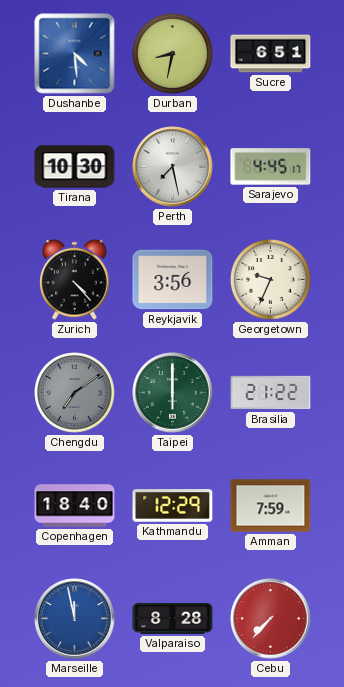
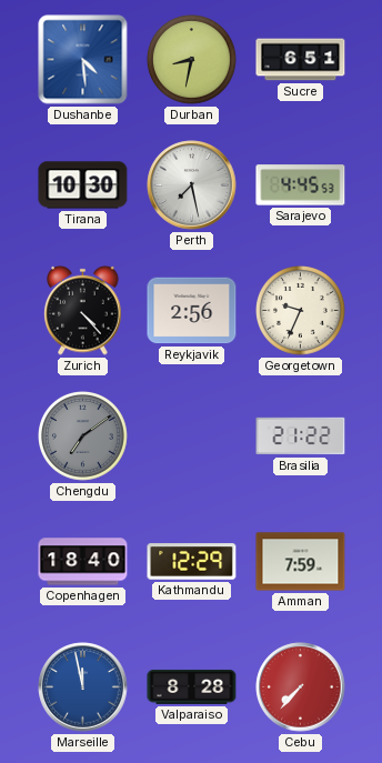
Sarajevo: 4:45:17 -> 4:45:53
Reykjavik: 3:56 -> 2:56
Taipei: 6:00 -> none
